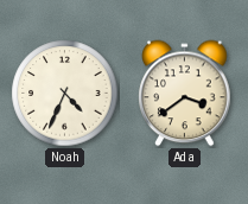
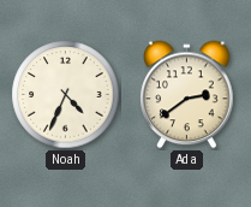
Ada: 3:39 -> 2:39
